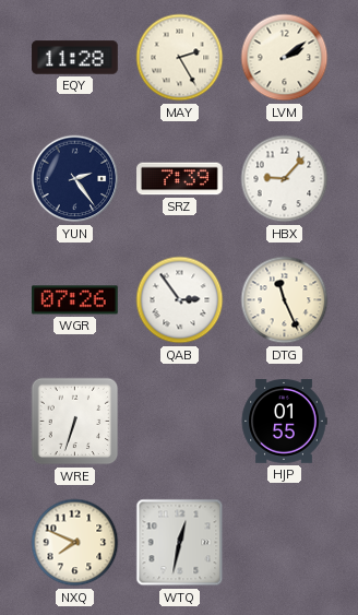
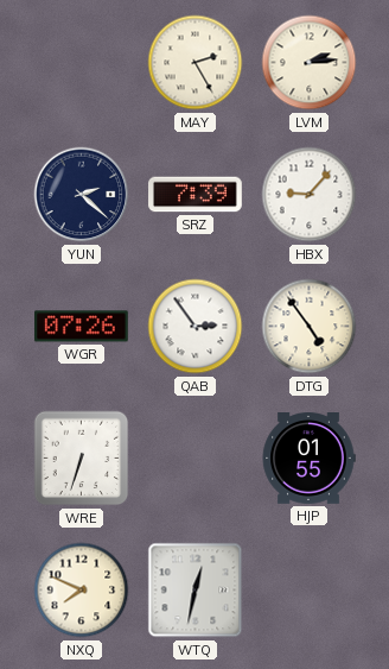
EQY: 11:28 -> none
LVM: 2:09 -> 2:14
YUN: 2:24 -> 2:22
DTG: 11:26 -> 4:54
